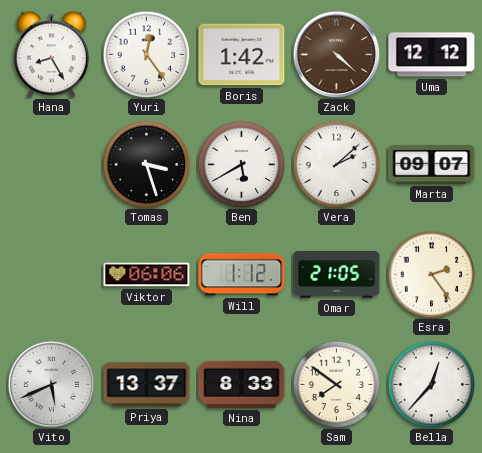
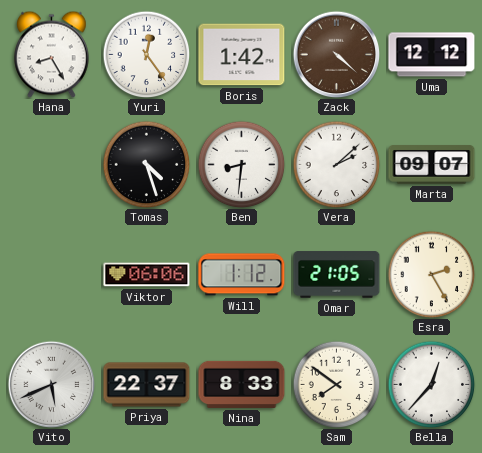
Tomas: 3:27 -> 4:27
Ben: 5:40 -> 8:31
Esra: 2:24 -> 2:25
Priya: 13:37 -> 22:37
